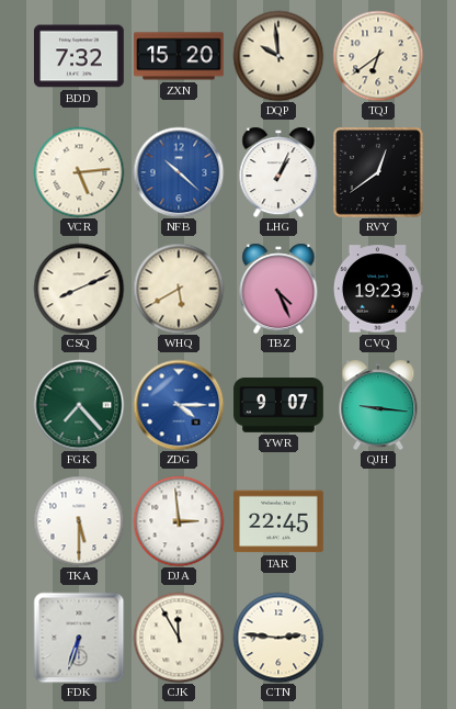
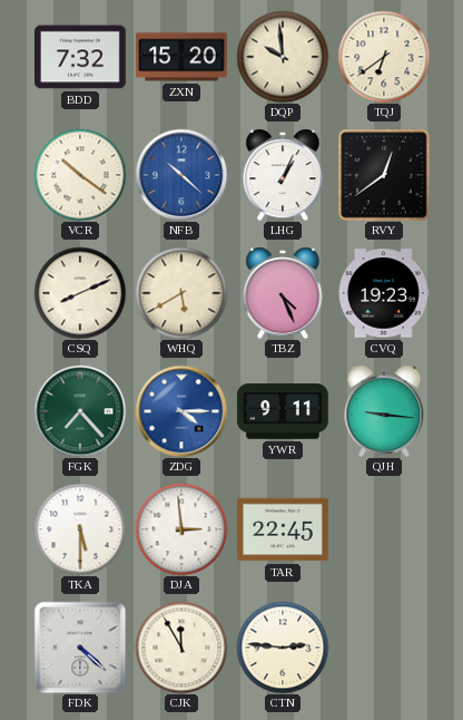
VCR: 5:14 -> 10:21
YWR: 9:07 -> 9:11
FDK: 6:33 -> 4:22
